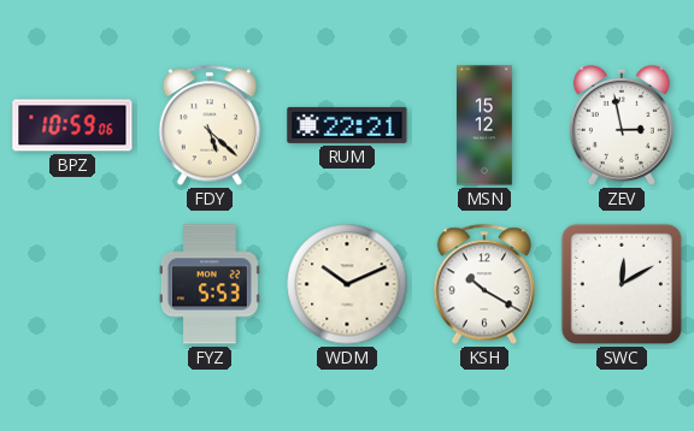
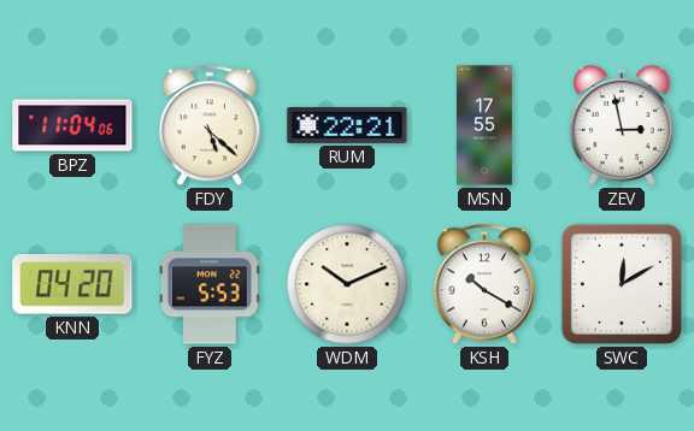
BPZ: 10:59 -> 11:04
MSN: 15:12 -> 17:55
KNN: none -> 04:20
